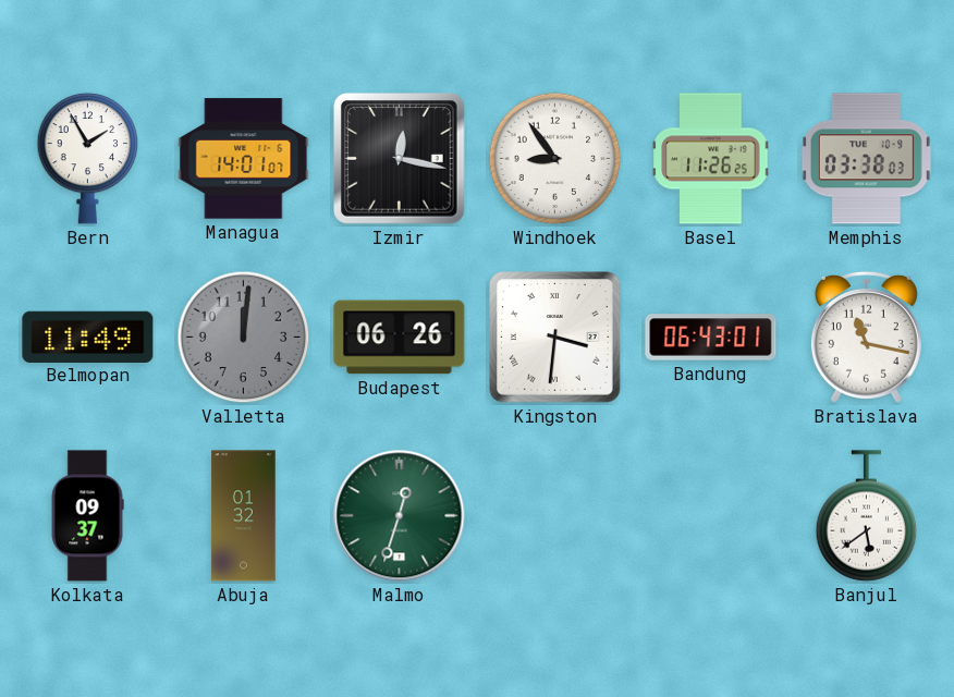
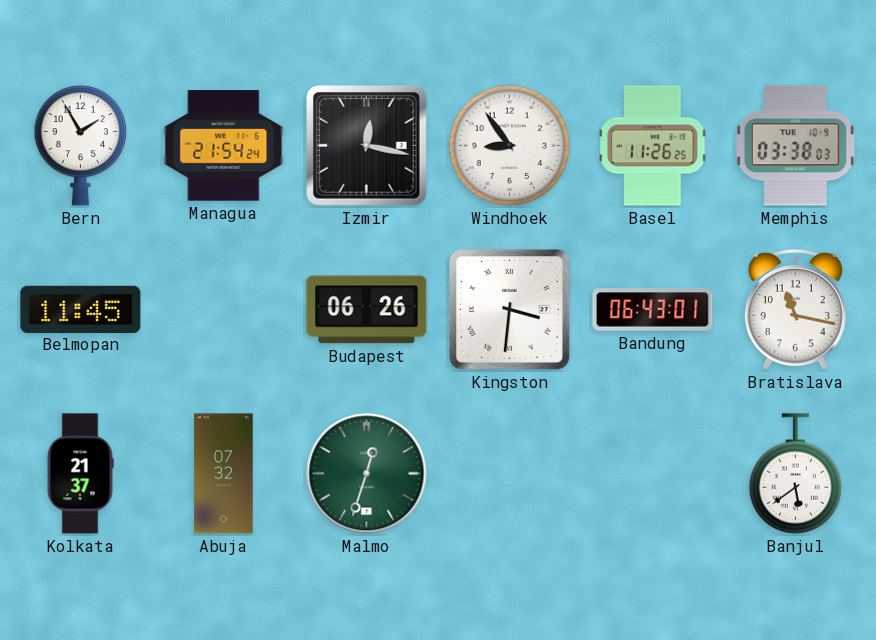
Managua: 14:01 -> 21:54
Belmopan: 11:49 -> 11:45
Valletta: 12:01 -> none
Kolkata: 09:37 -> 21:37
Abuja: 01:32 -> 07:32
